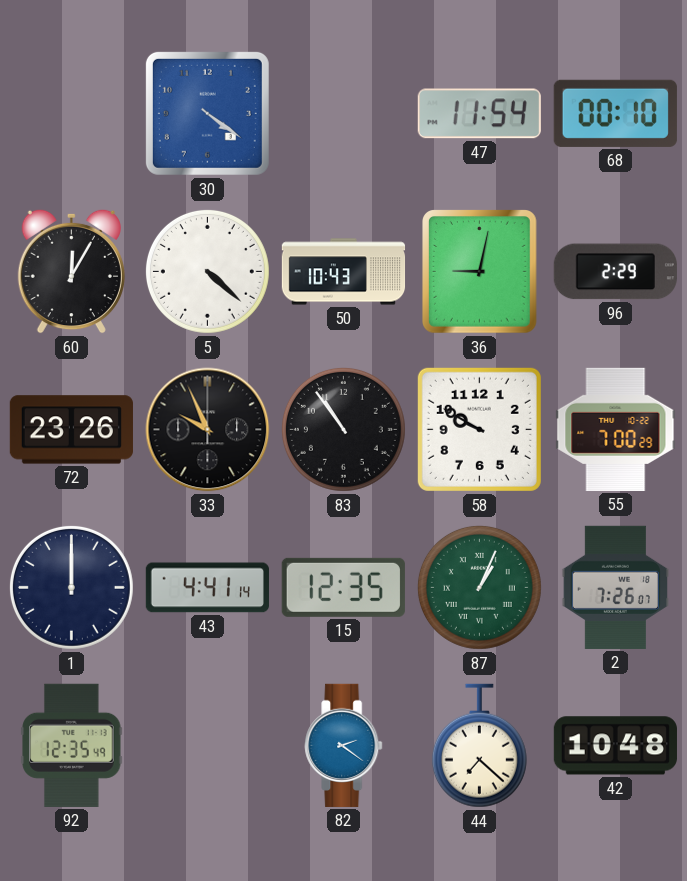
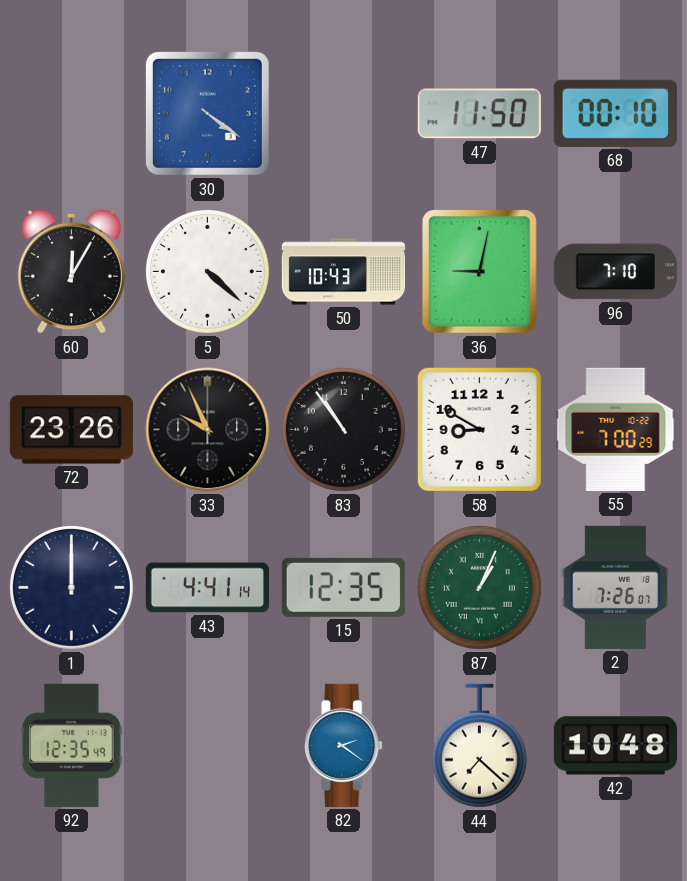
47: 11:54 -> 11:50
96: 2:29 -> 7:10
58: 9:50 -> 8:50
